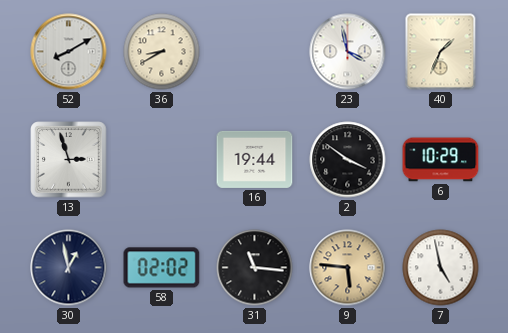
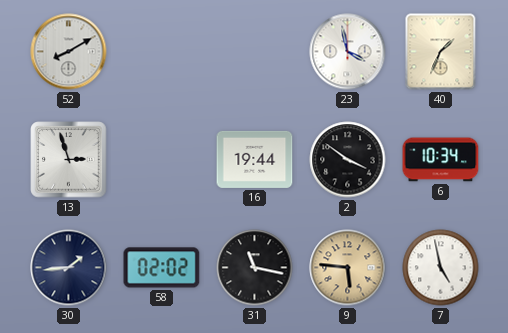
36: 8:40 -> none
6: 10:29 -> 10:34
30: 12:58 -> 1:44
31: 11:16 -> 11:17
